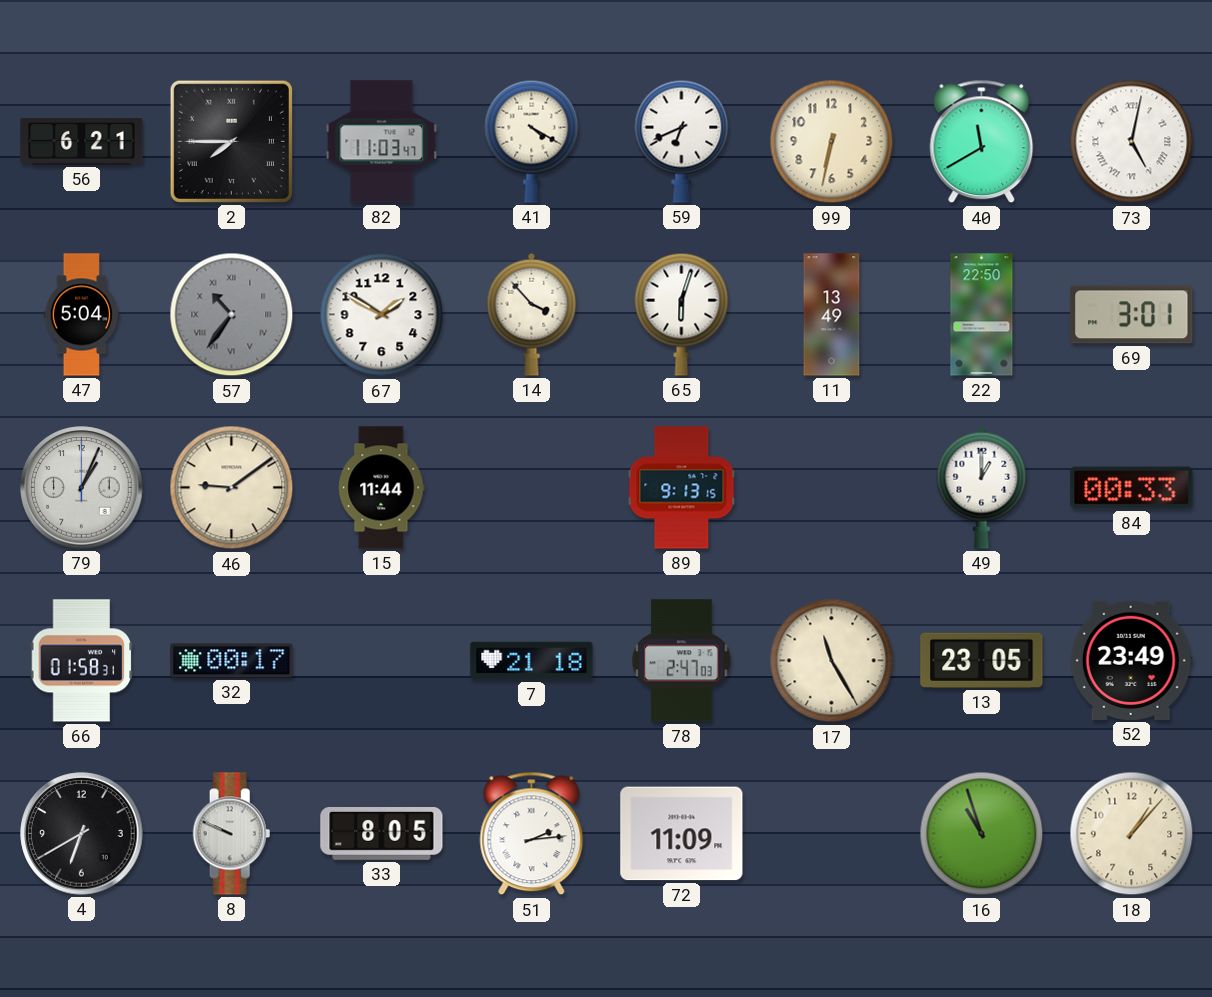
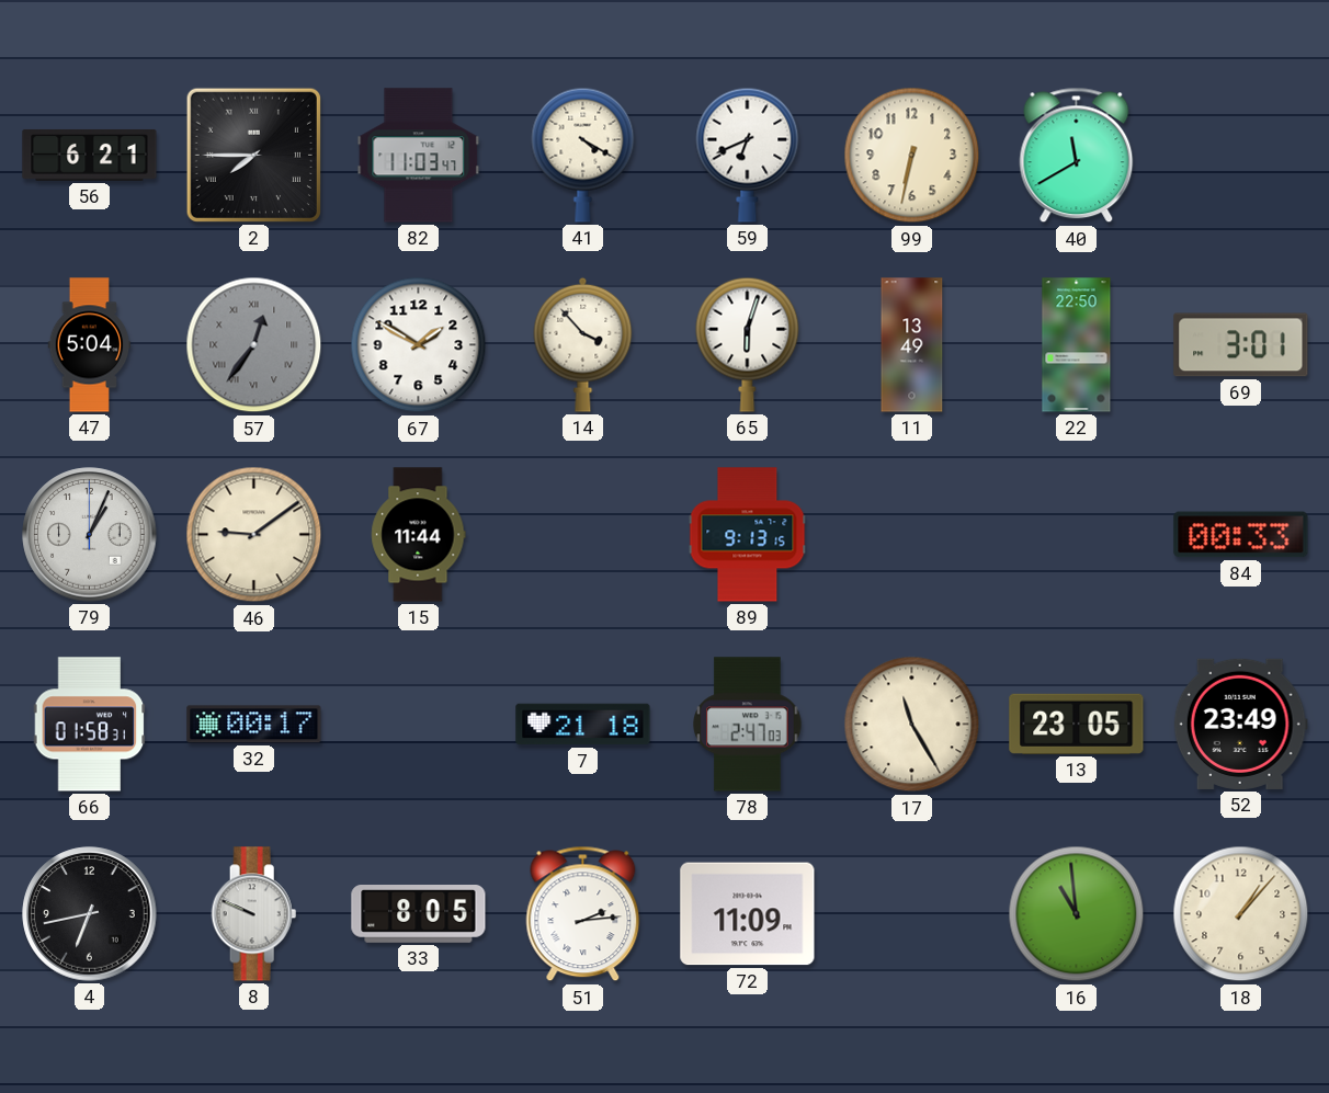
73: 5:02 -> none
57: 10:36 -> 12:36
49: 1:00 -> none
4: 6:40 -> 6:43
16: 10:57 -> 10:59
